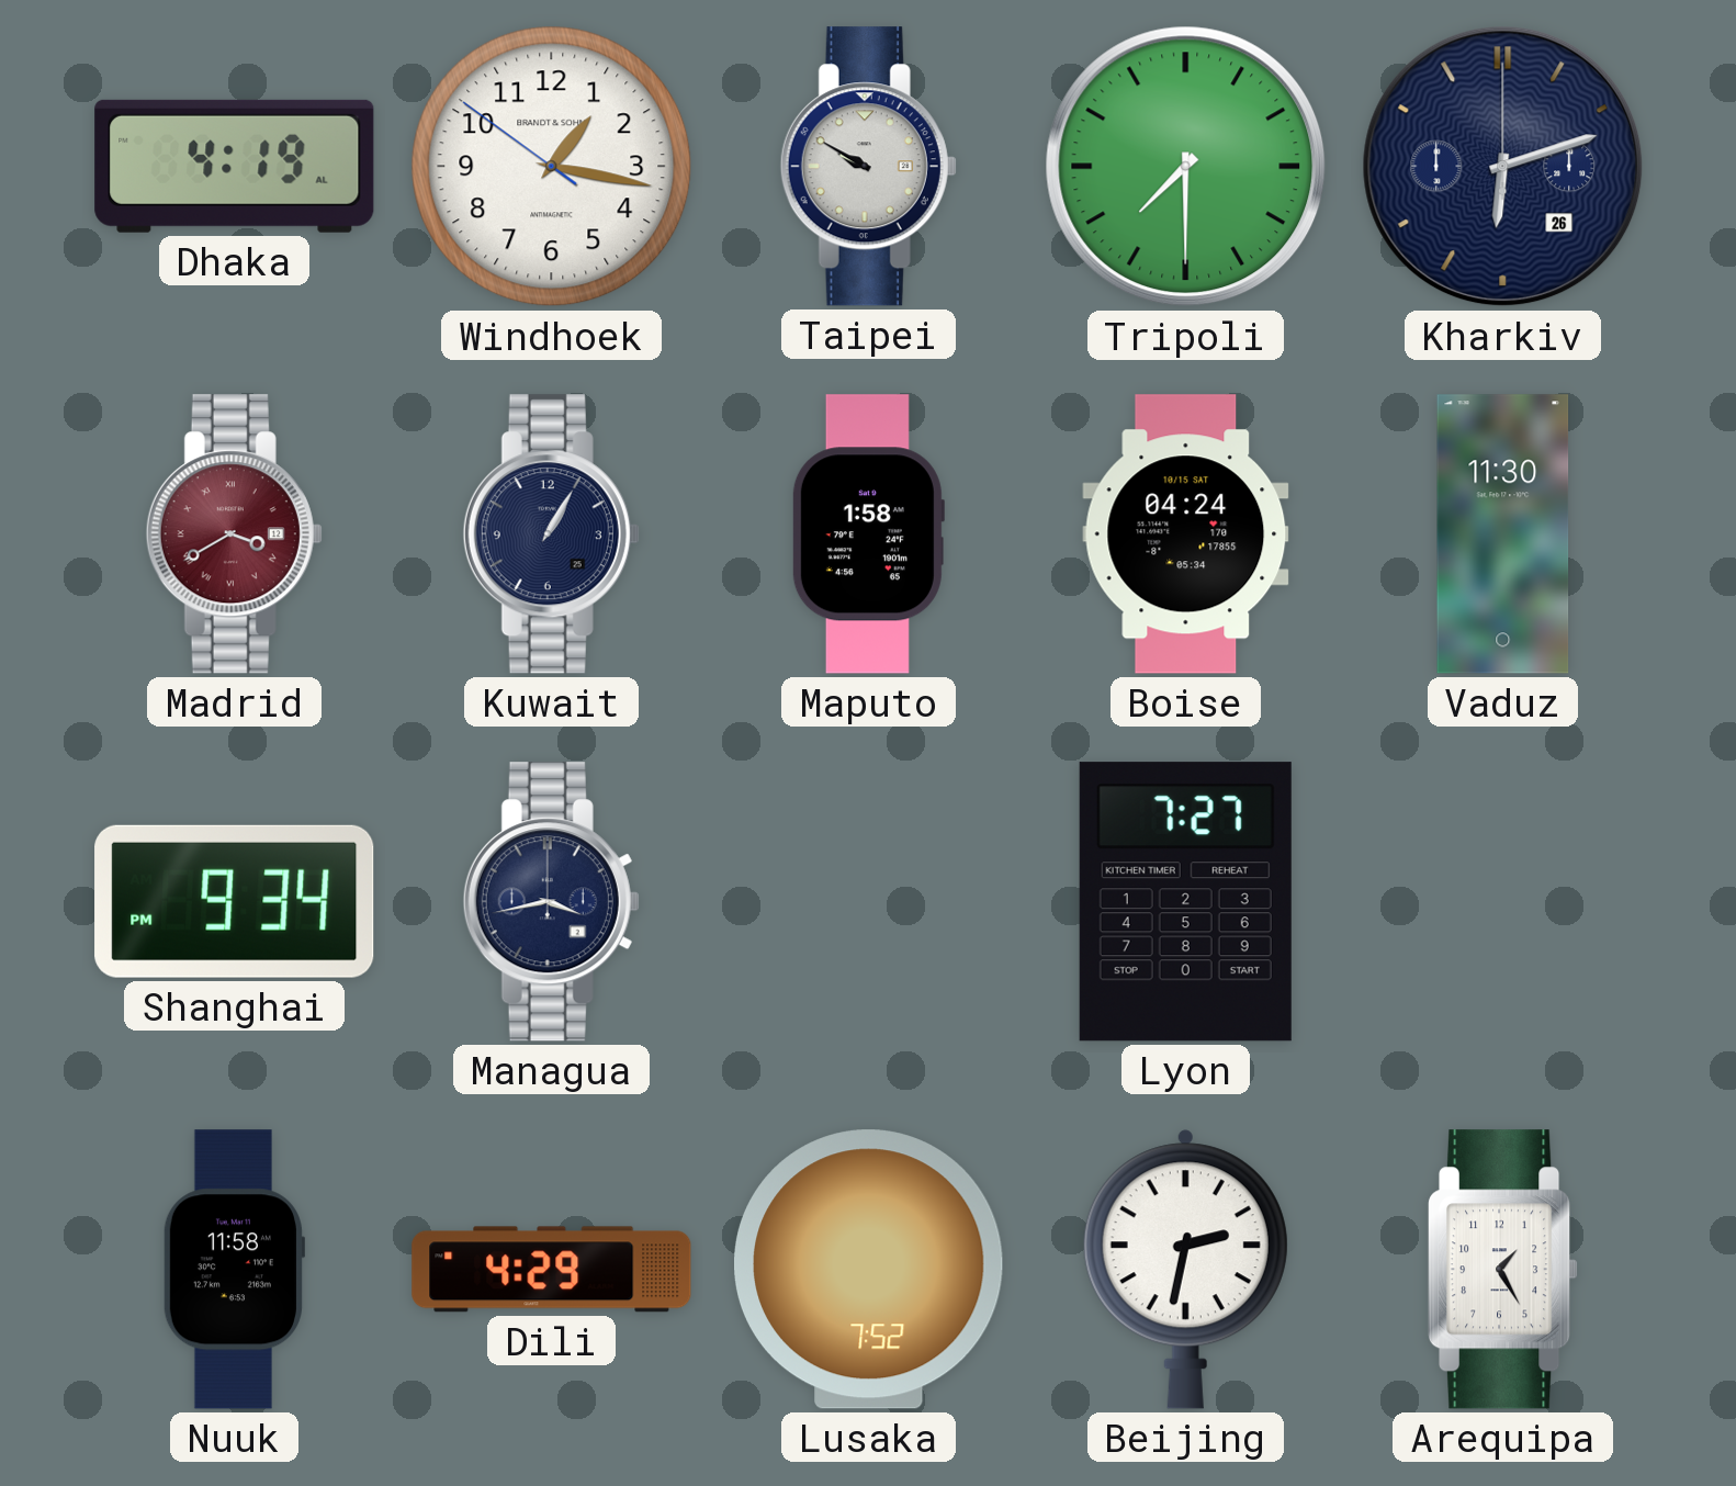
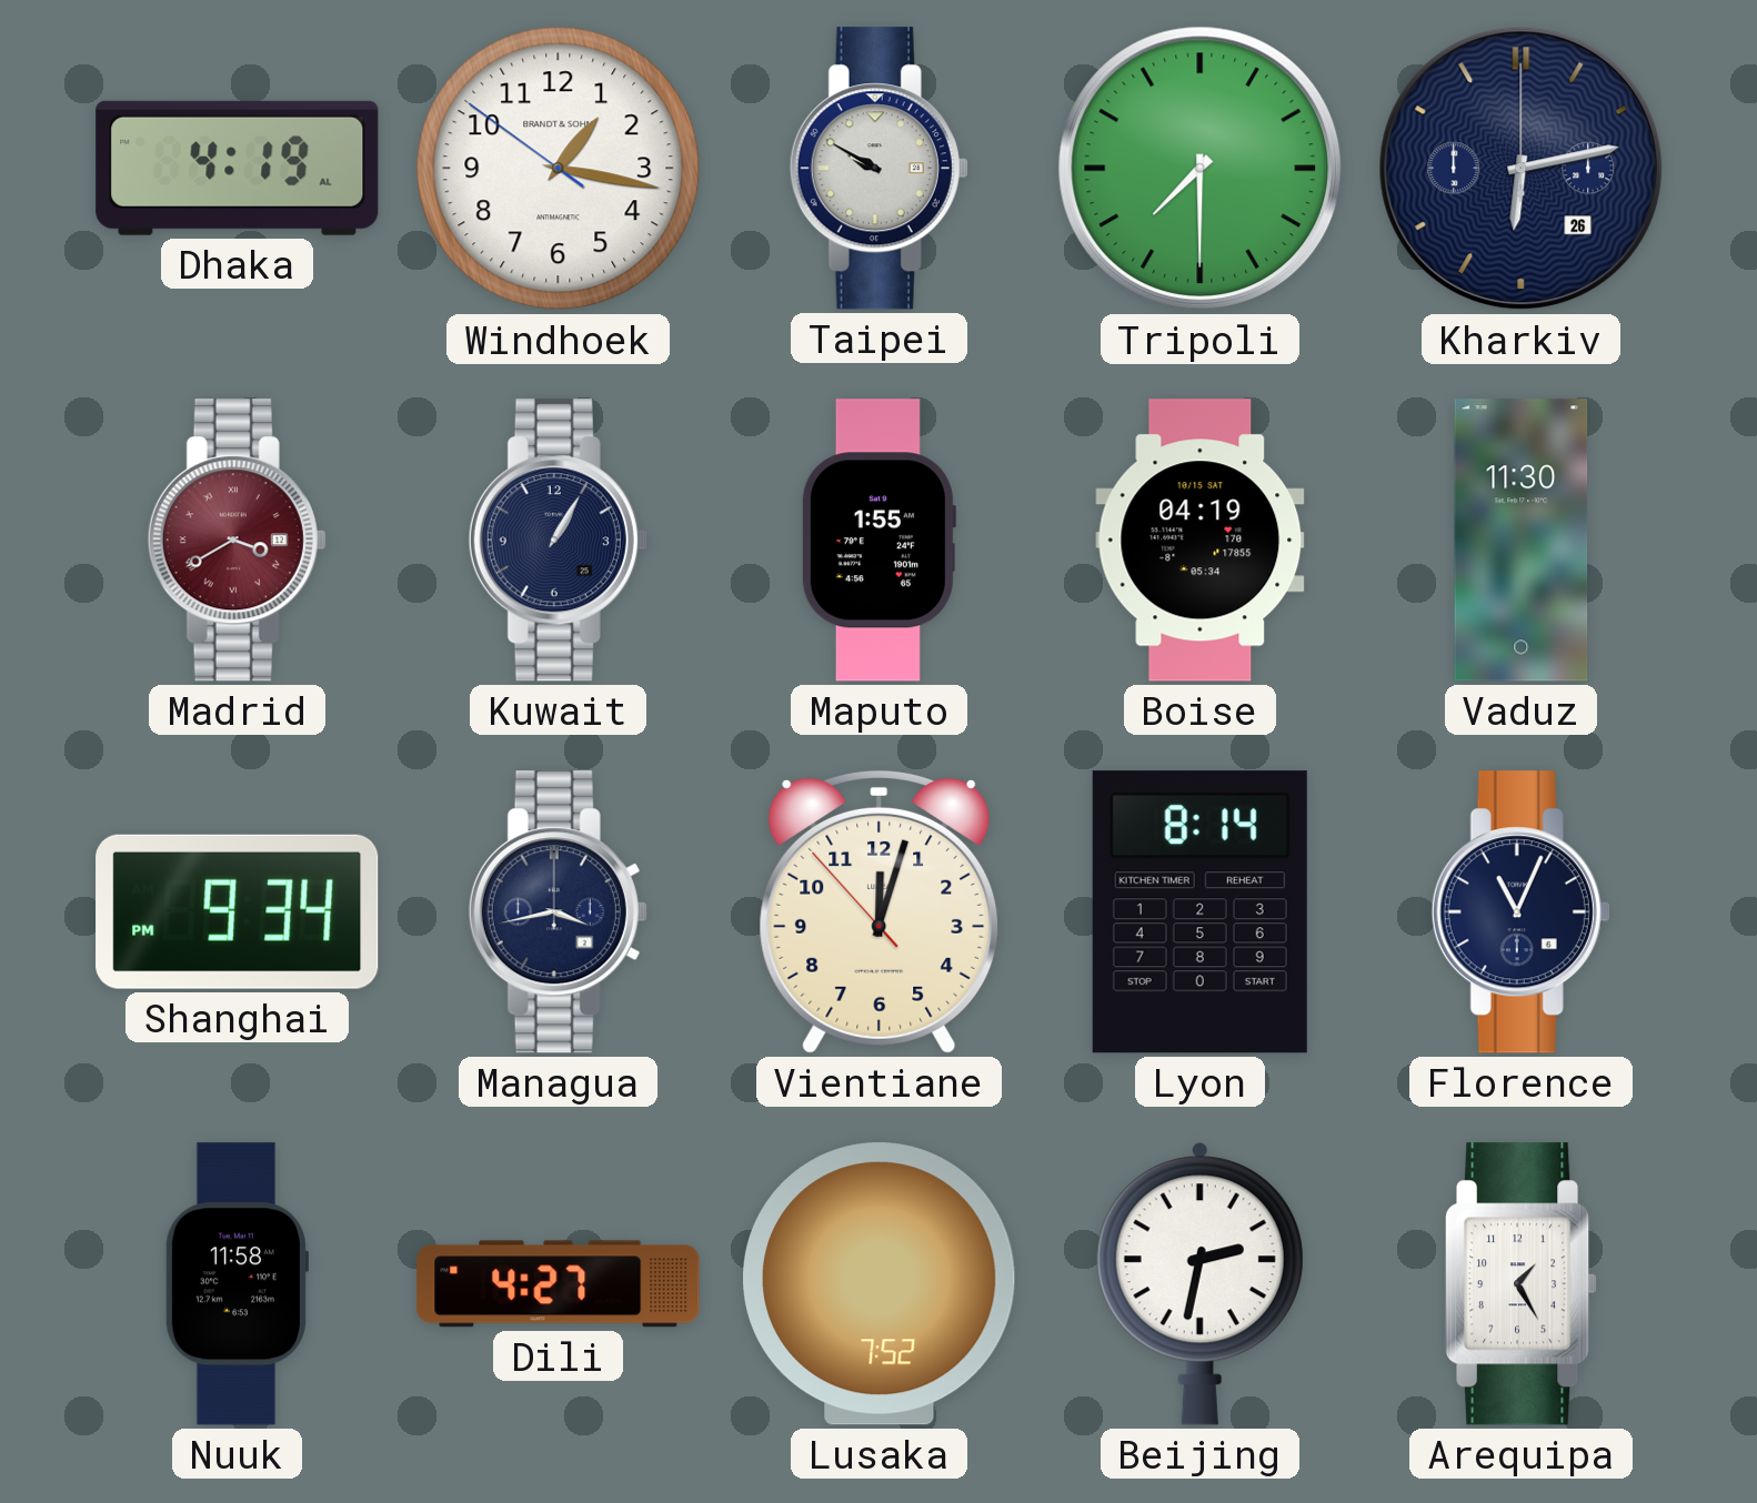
Kharkiv: 6:12 -> 6:13
Maputo: 1:58 -> 1:55
Boise: 04:24 -> 04:19
Vientiane: none -> 12:02
Lyon: 7:27 -> 8:14
Florence: none -> 11:04
Dili: 4:29 -> 4:27
